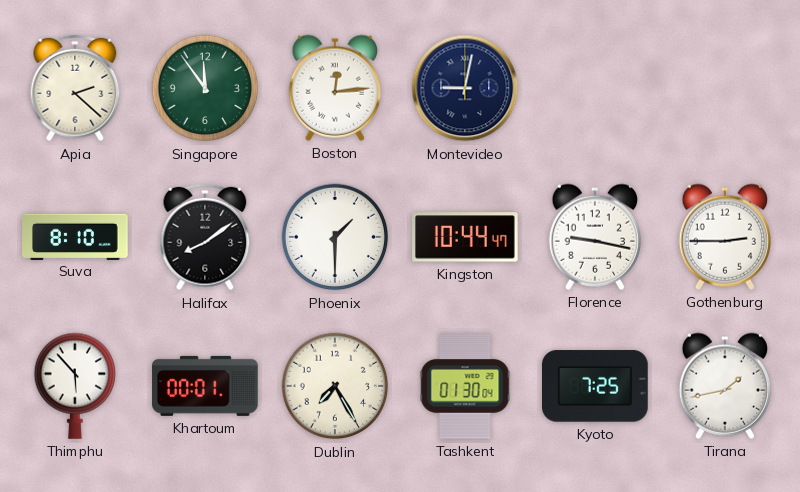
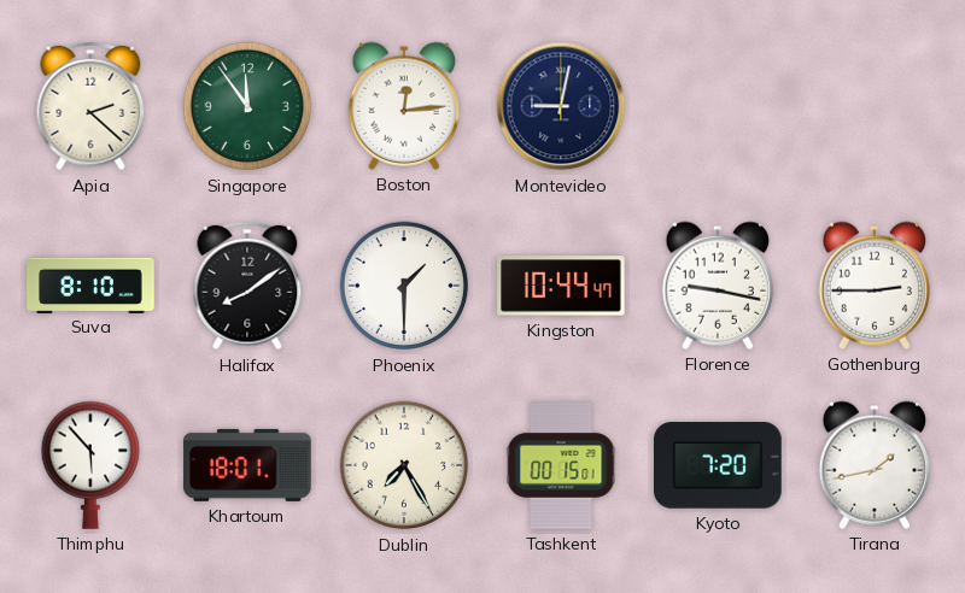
Khartoum: 00:01 -> 18:01
Tashkent: 01:30 -> 00:15
Kyoto: 7:25 -> 7:20
